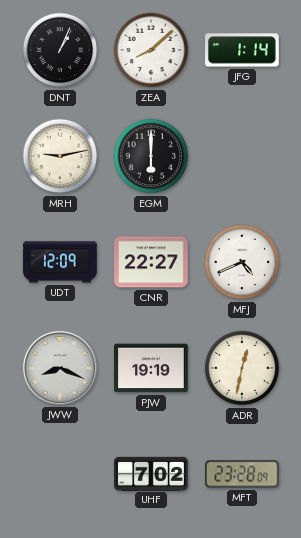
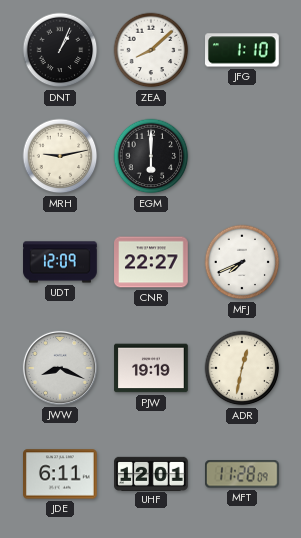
JFG: 1:14 -> 1:10
MFJ: 4:41 -> 7:41
JDE: none -> 6:11
UHF: 7:02 -> 12:01
MFT: 23:28 -> 11:28
